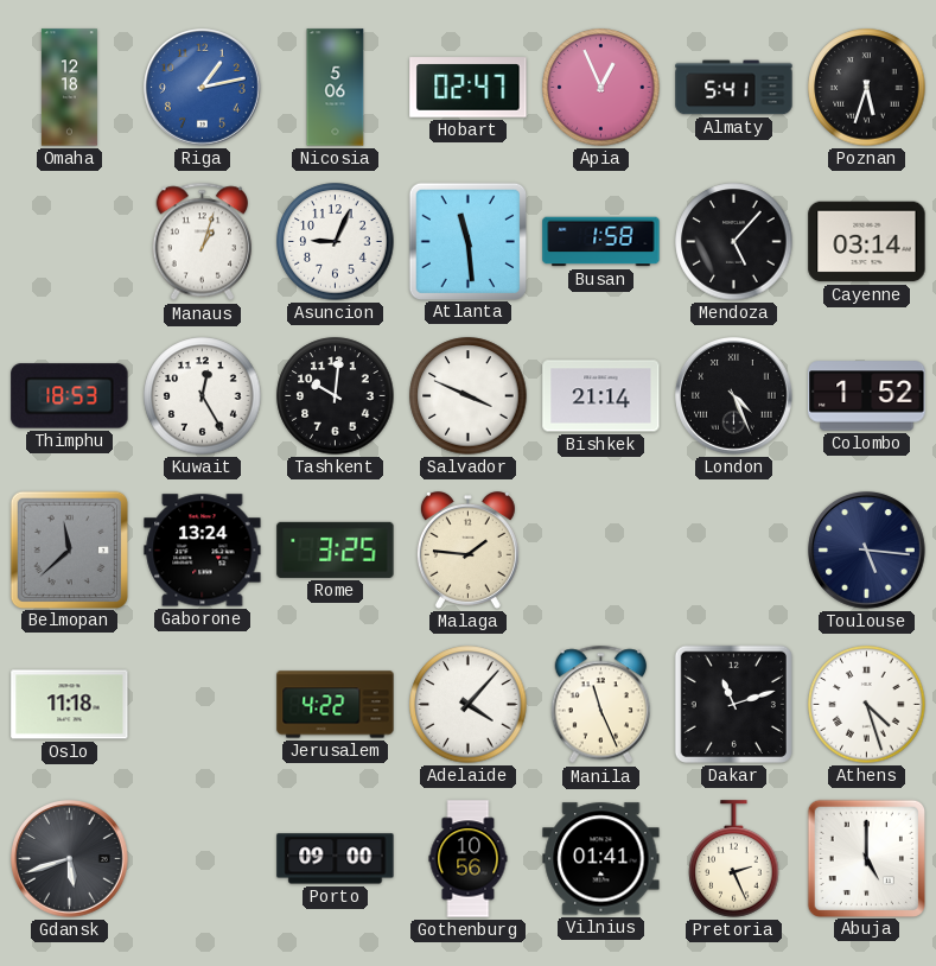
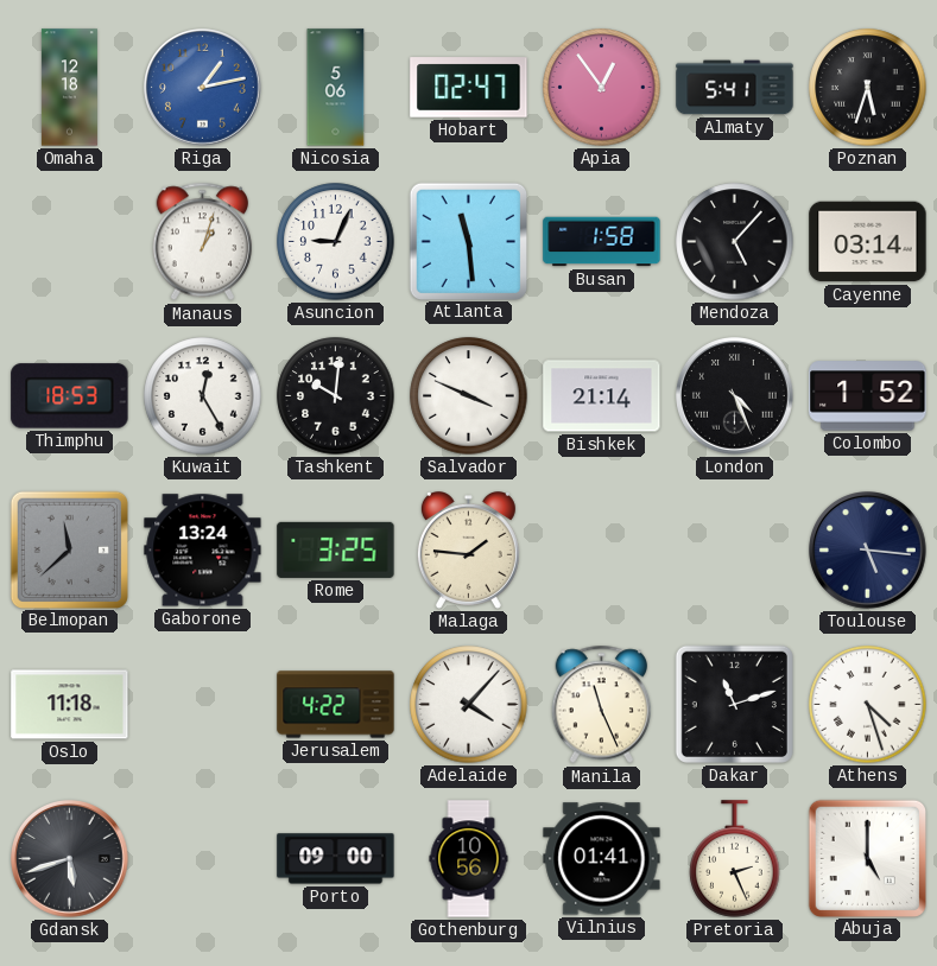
Apia: 12:56 -> 12:54
